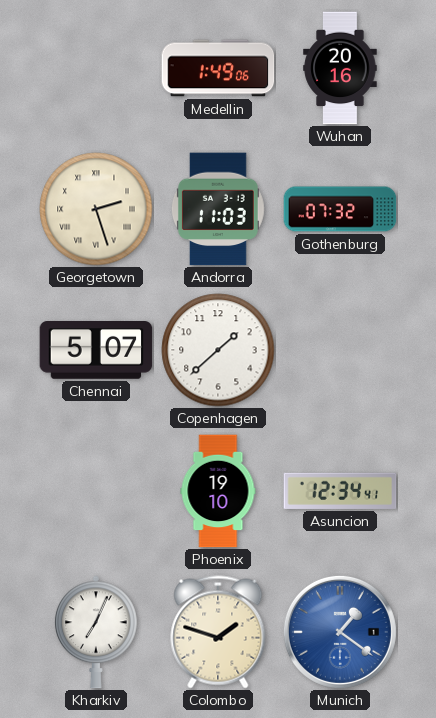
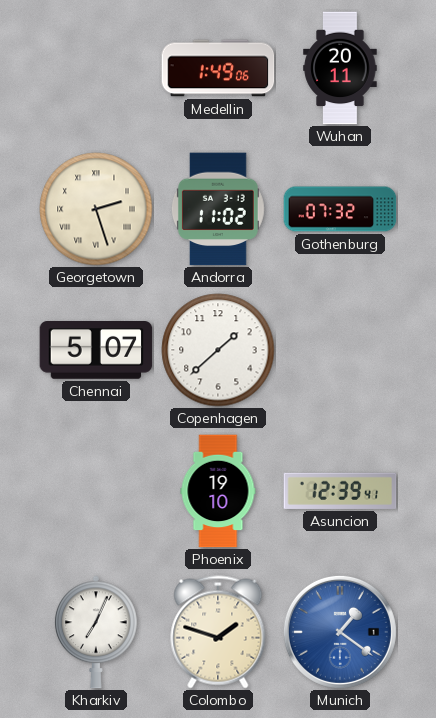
Wuhan: 20:16 -> 20:11
Andorra: 11:03 -> 11:02
Asuncion: 12:34 -> 12:39
